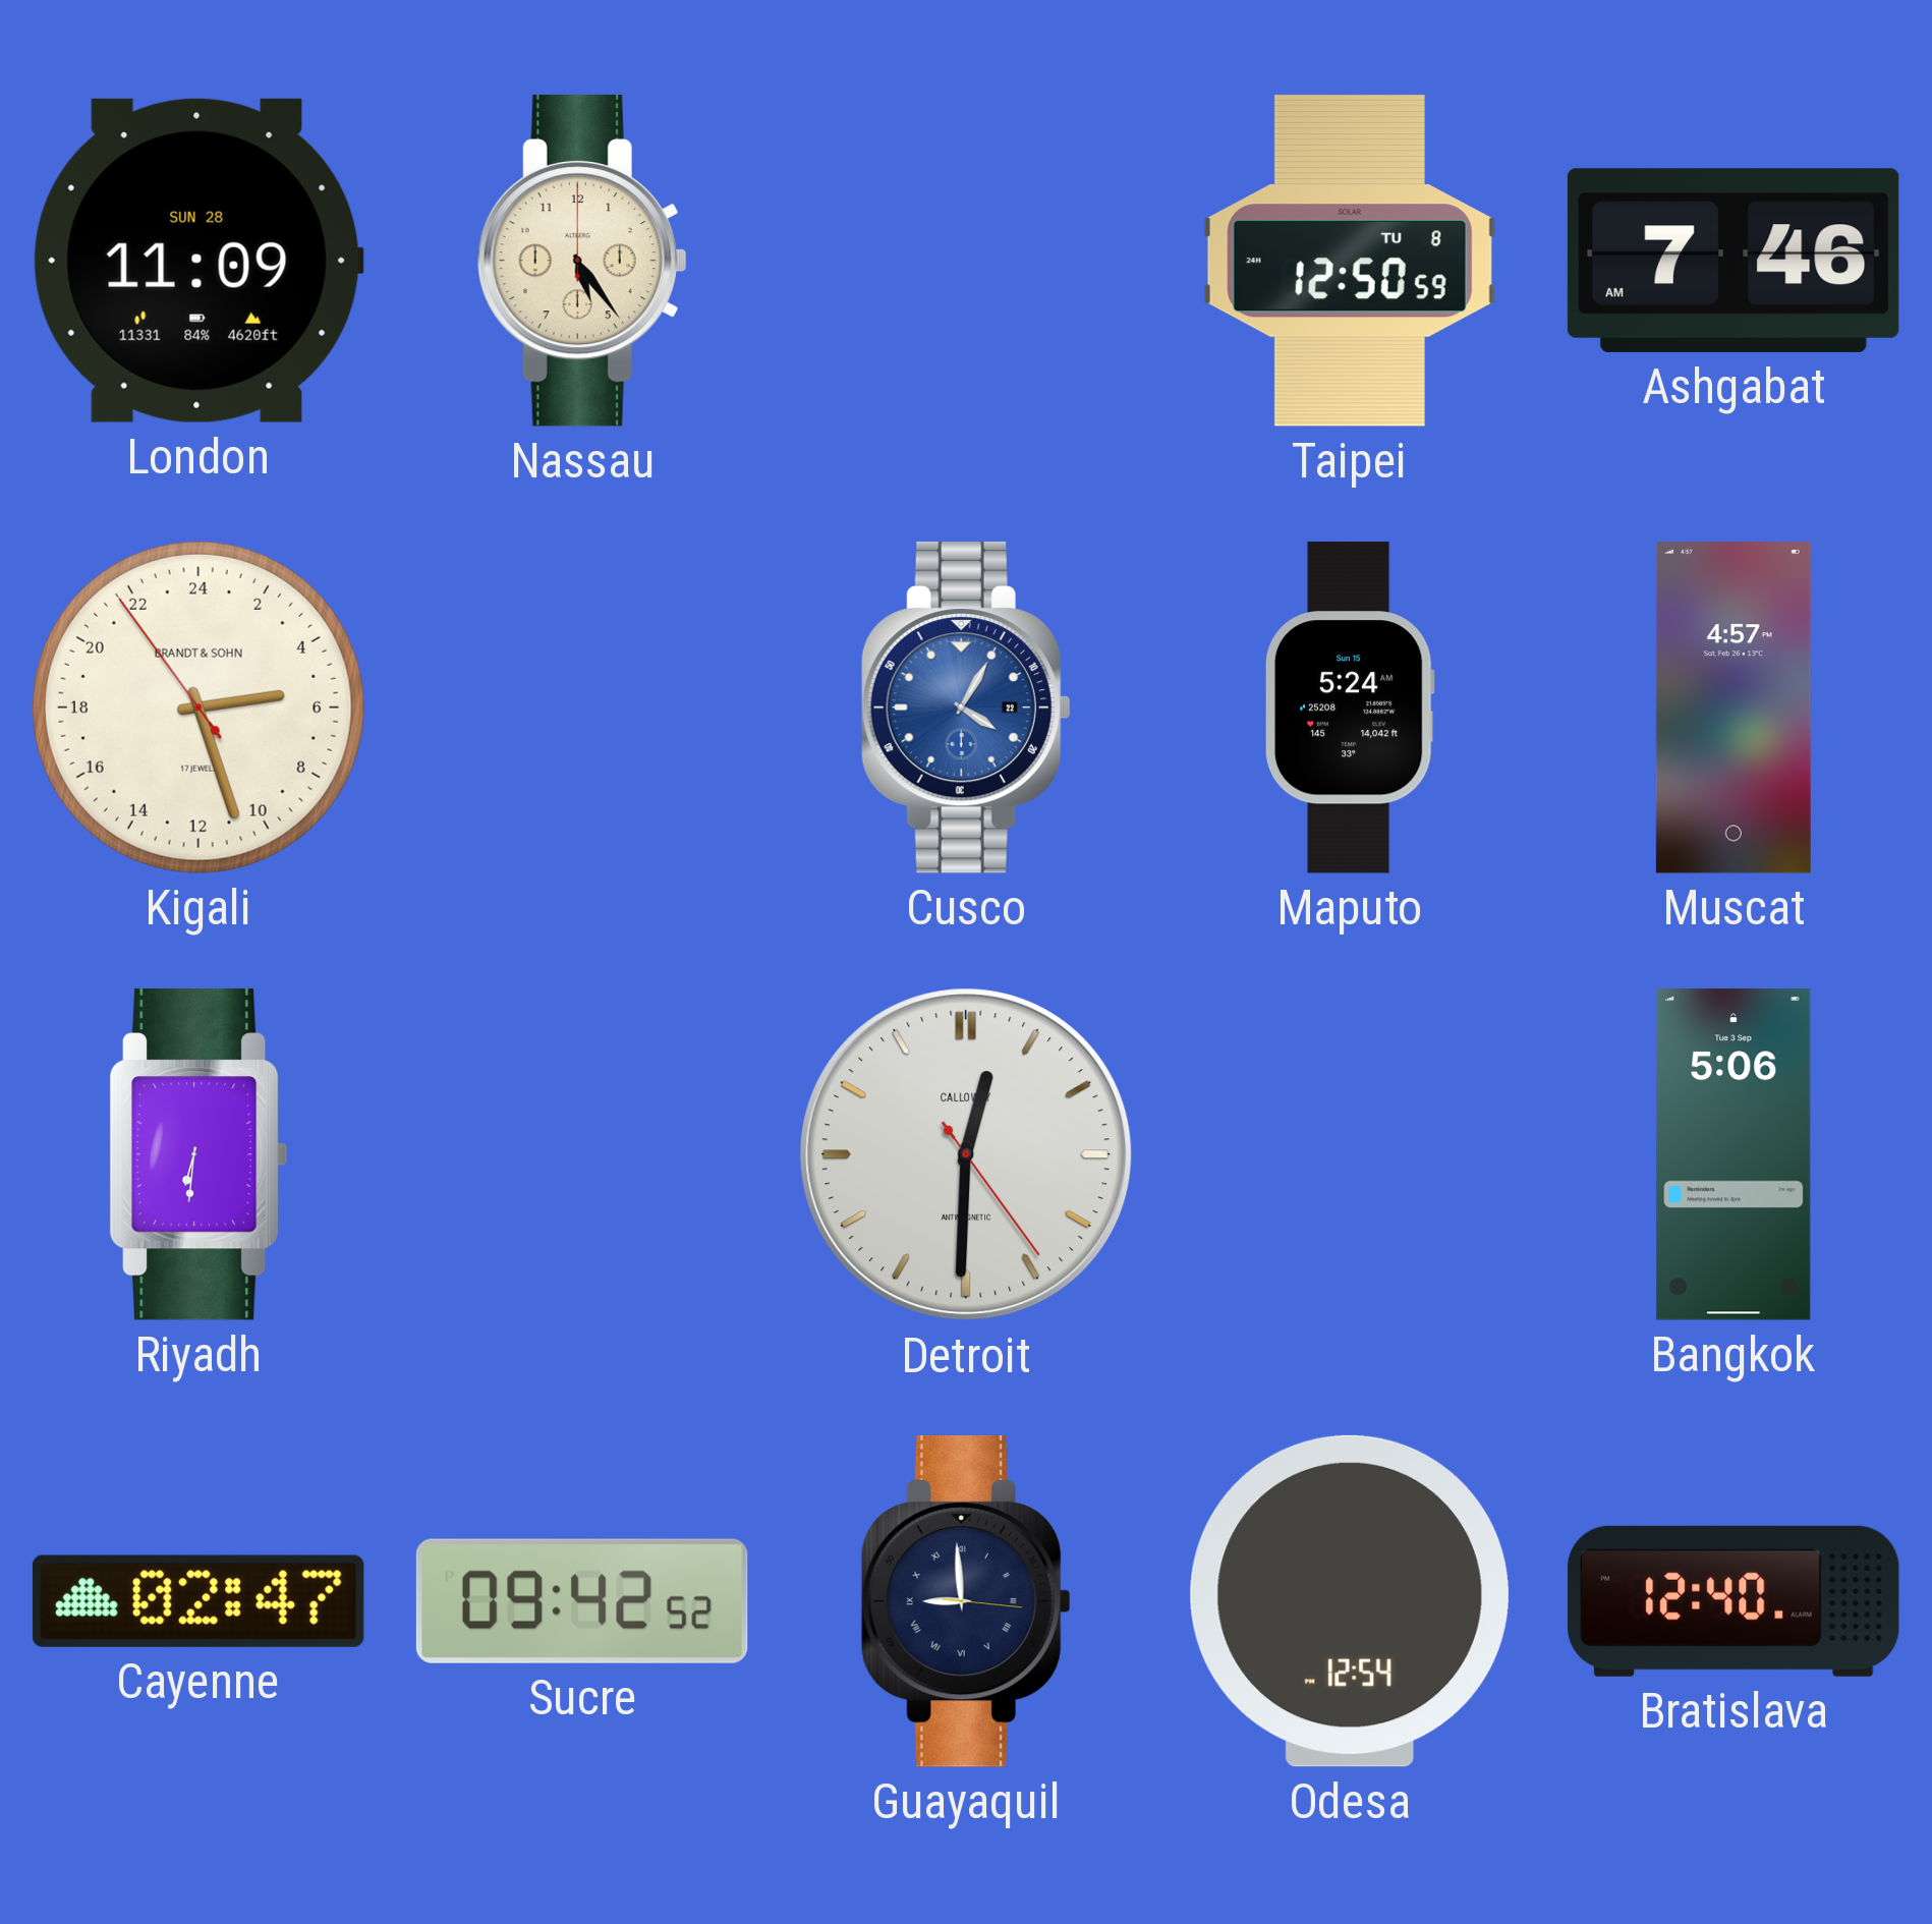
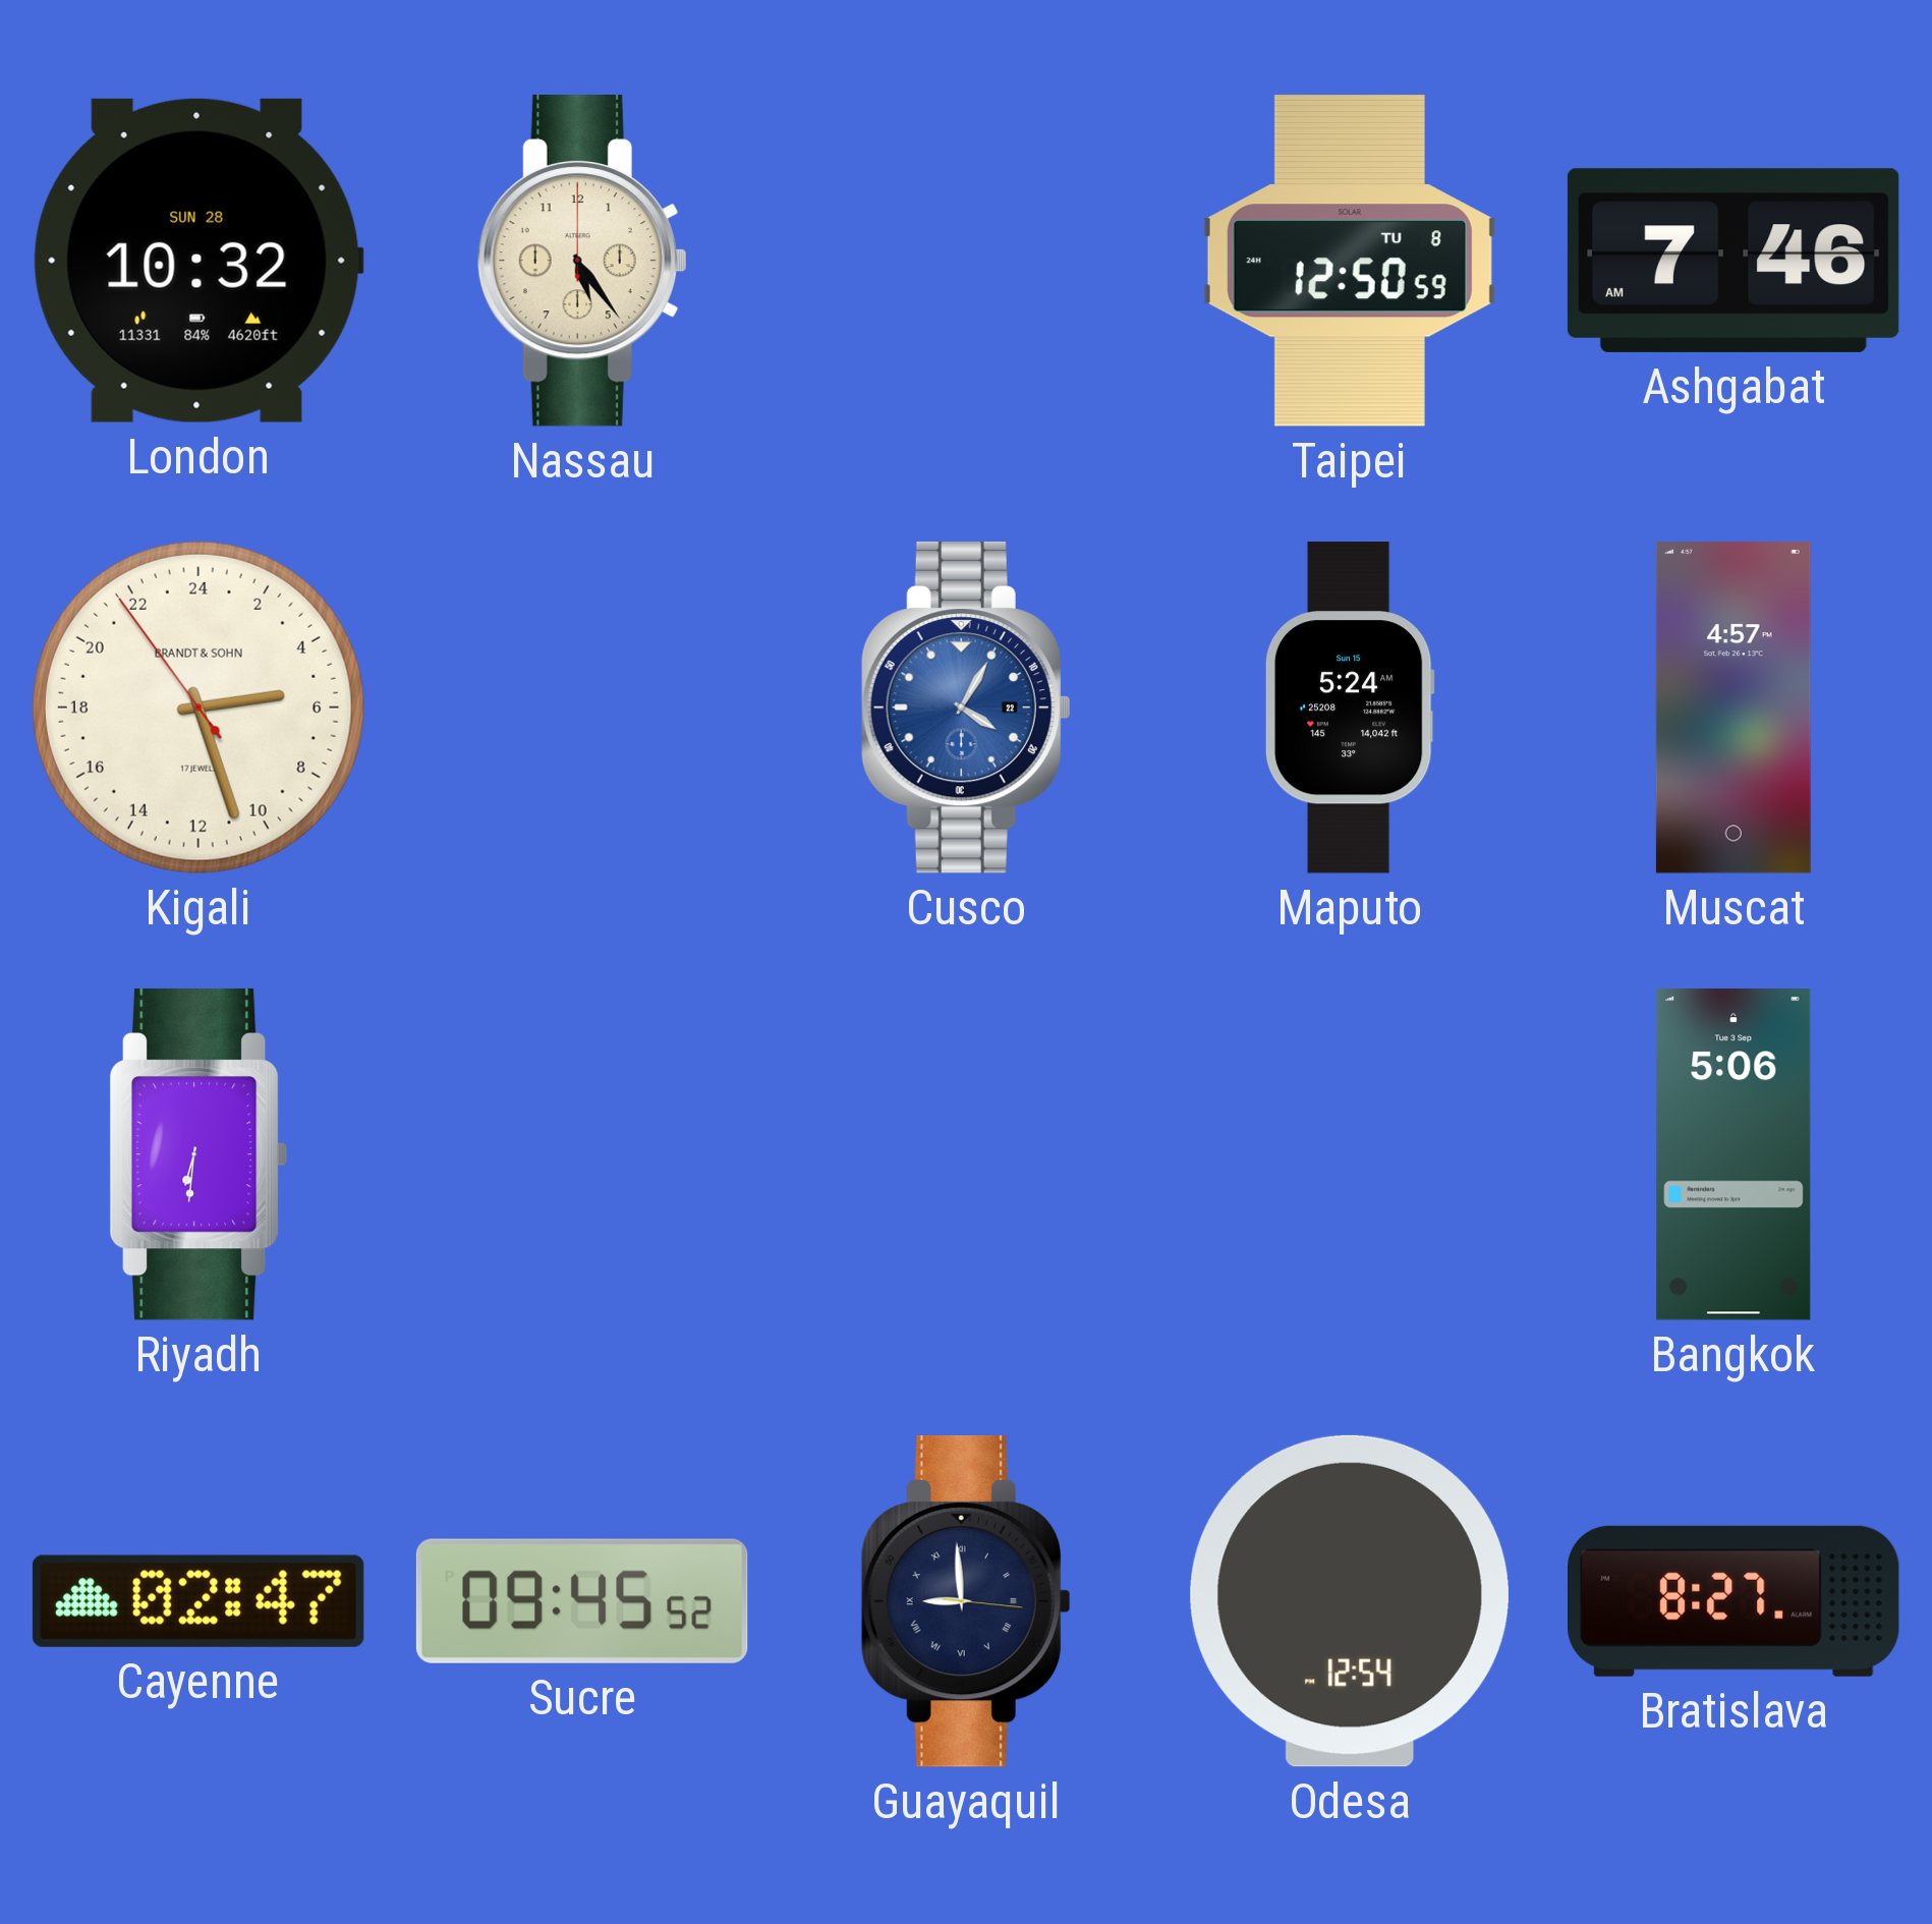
London: 11:09 -> 10:32
Detroit: 12:30 -> none
Sucre: 09:42 -> 09:45
Bratislava: 12:40 -> 8:27
